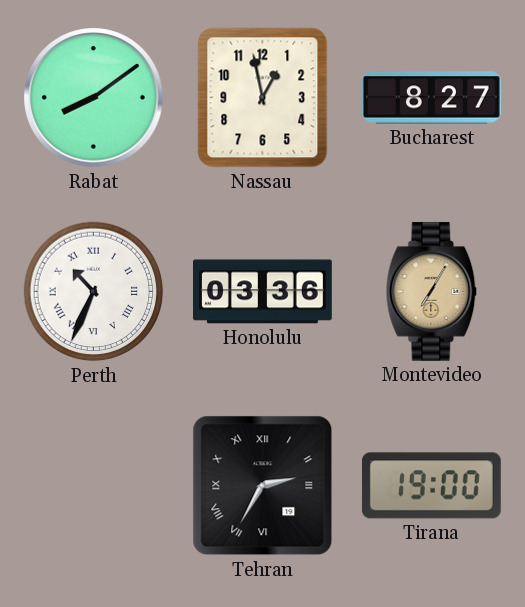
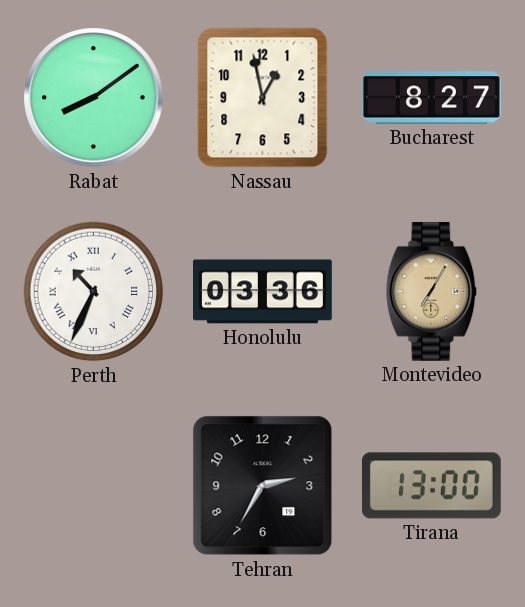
Tehran numerals: Roman -> Arabic
Tirana: 19:00 -> 13:00
